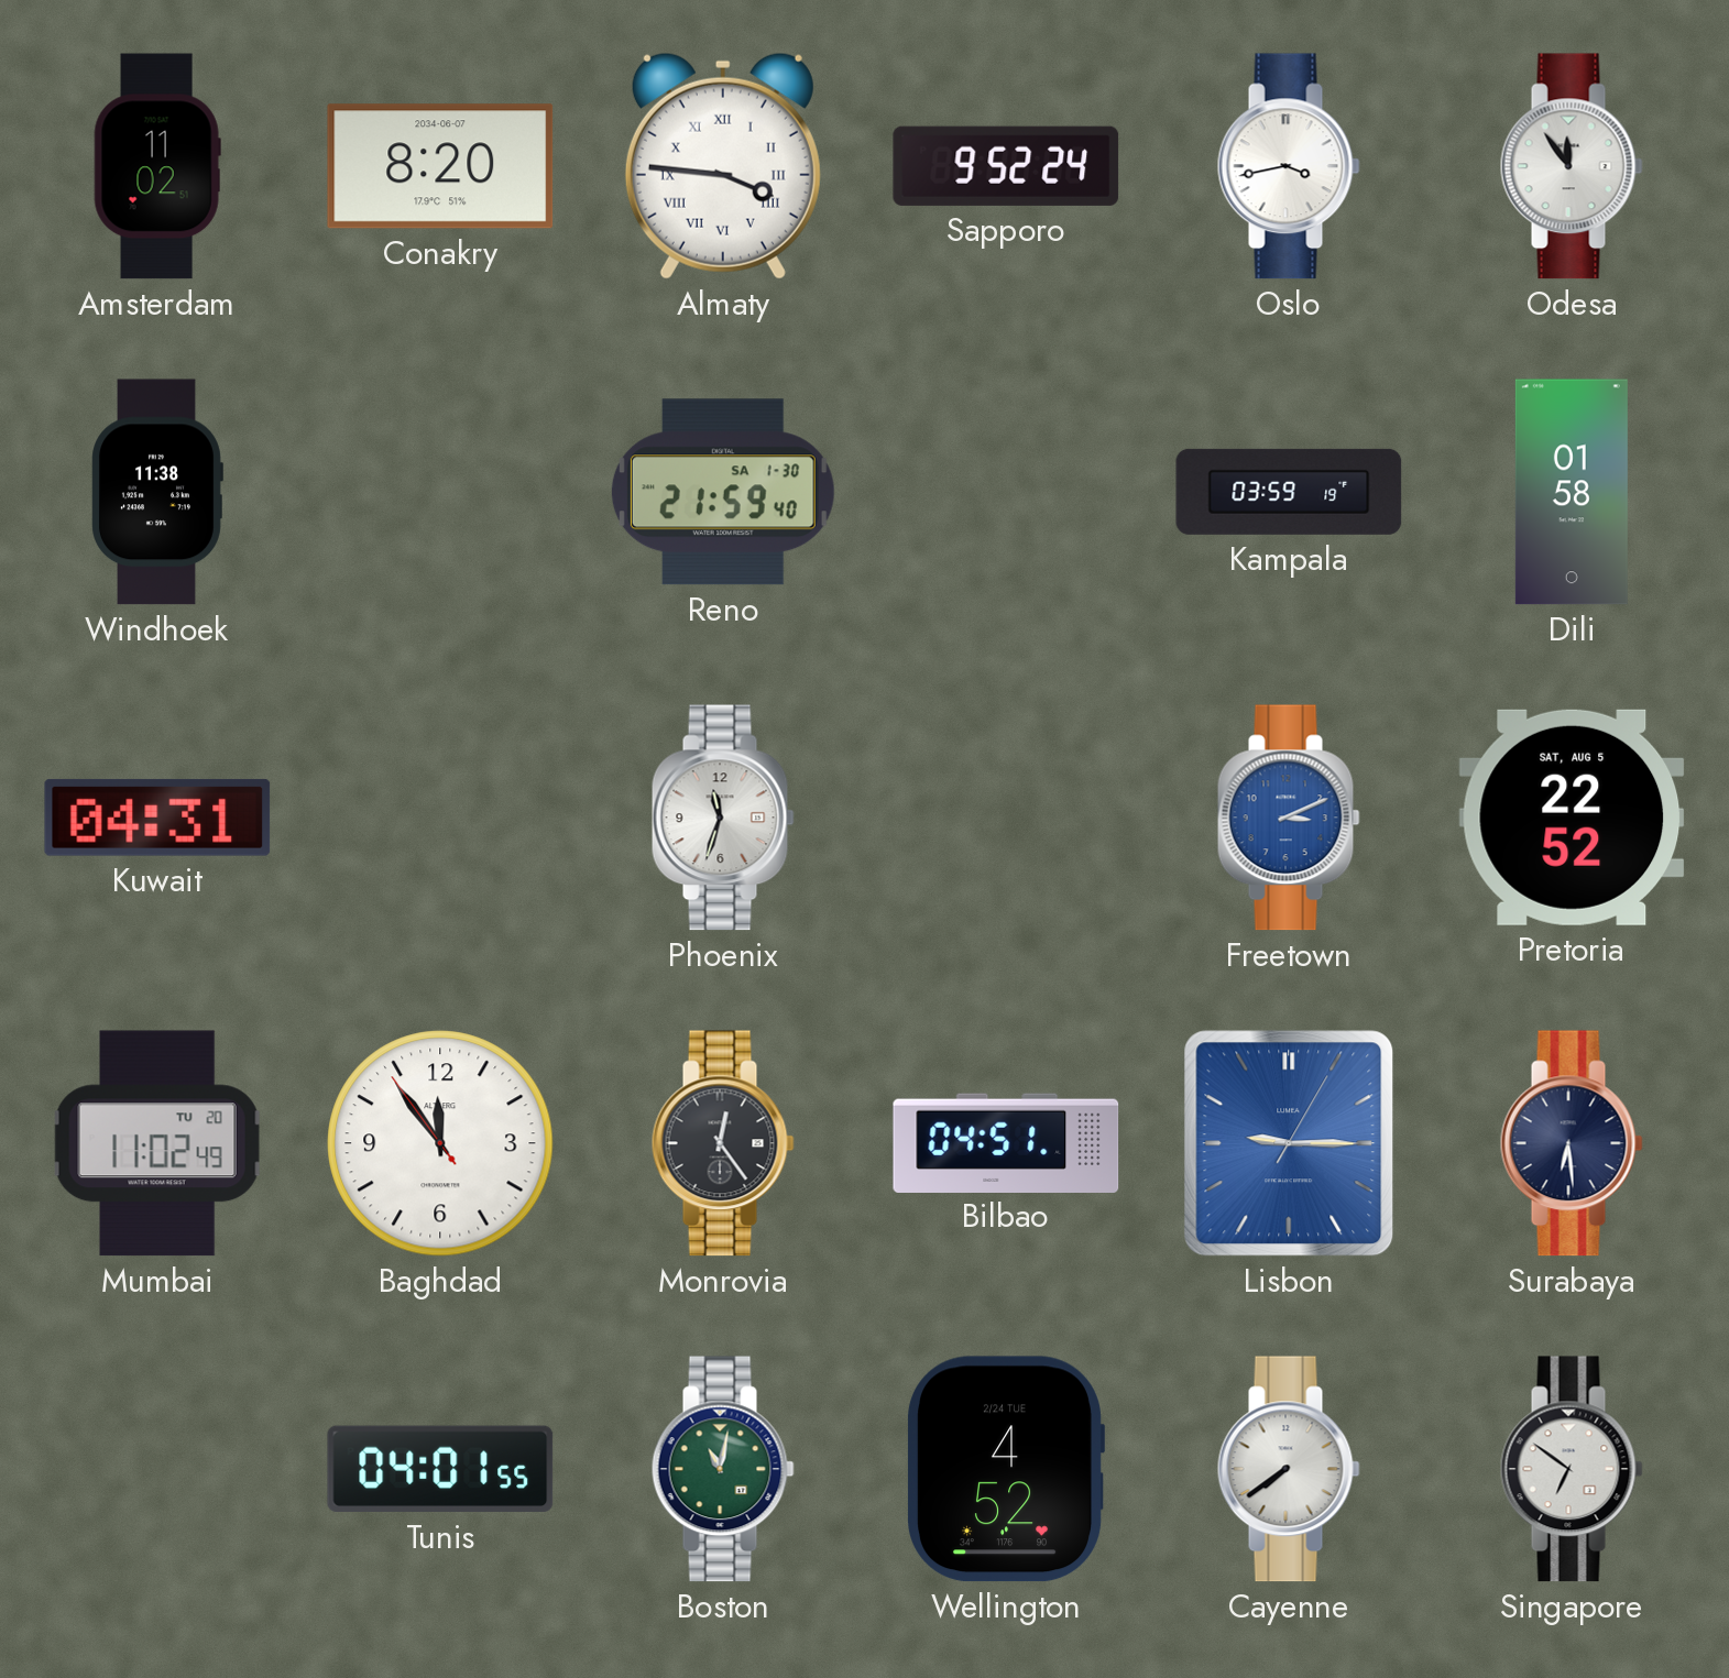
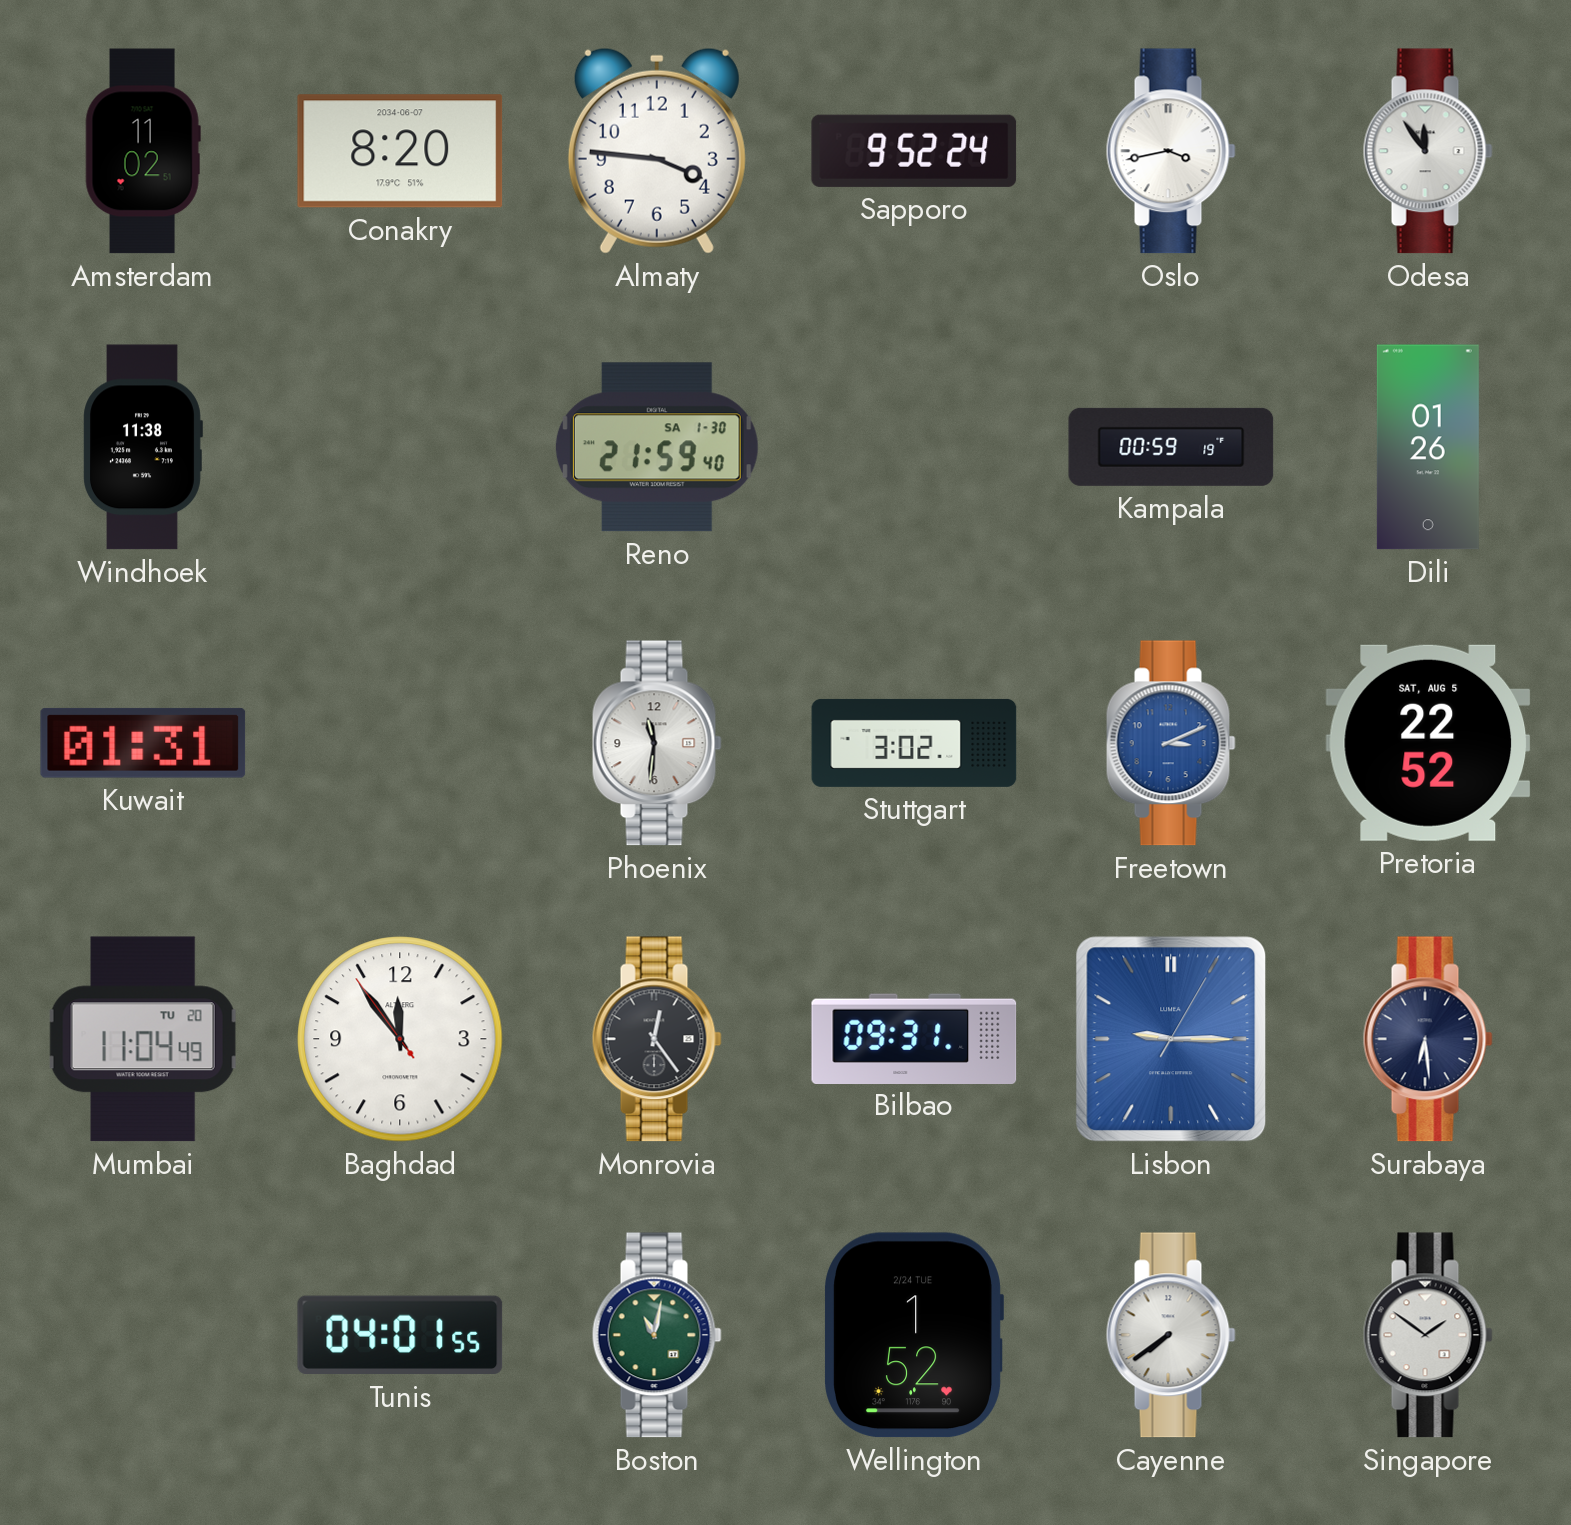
Almaty numerals: Roman -> Arabic
Kampala: 03:59 -> 00:59
Dili: 01:58 -> 01:26
Kuwait: 04:31 -> 01:31
Phoenix: 11:33 -> 11:31
Stuttgart: none -> 3:02
Mumbai: 11:02 -> 11:04
Bilbao: 04:51 -> 09:31
Wellington: 4:52 -> 1:52
Singapore: 6:51 -> 1:51
